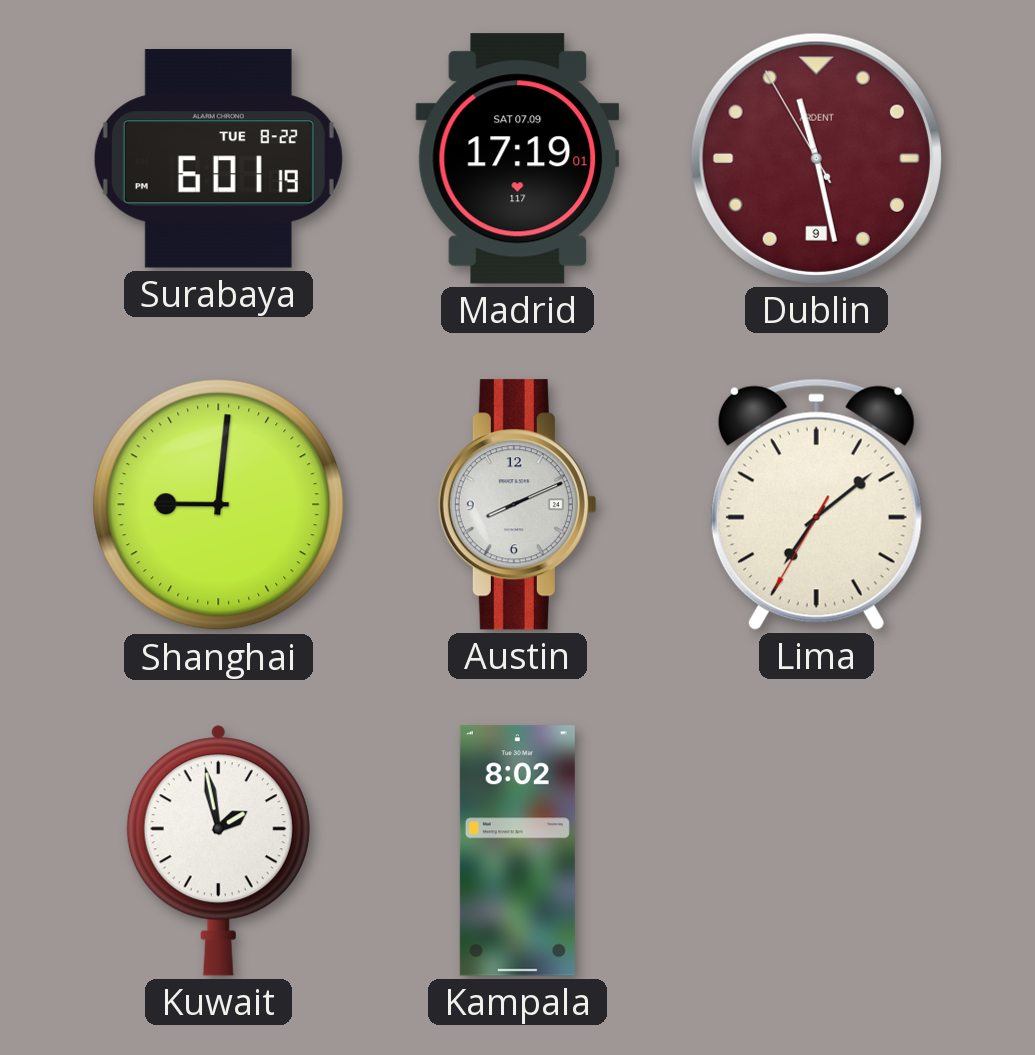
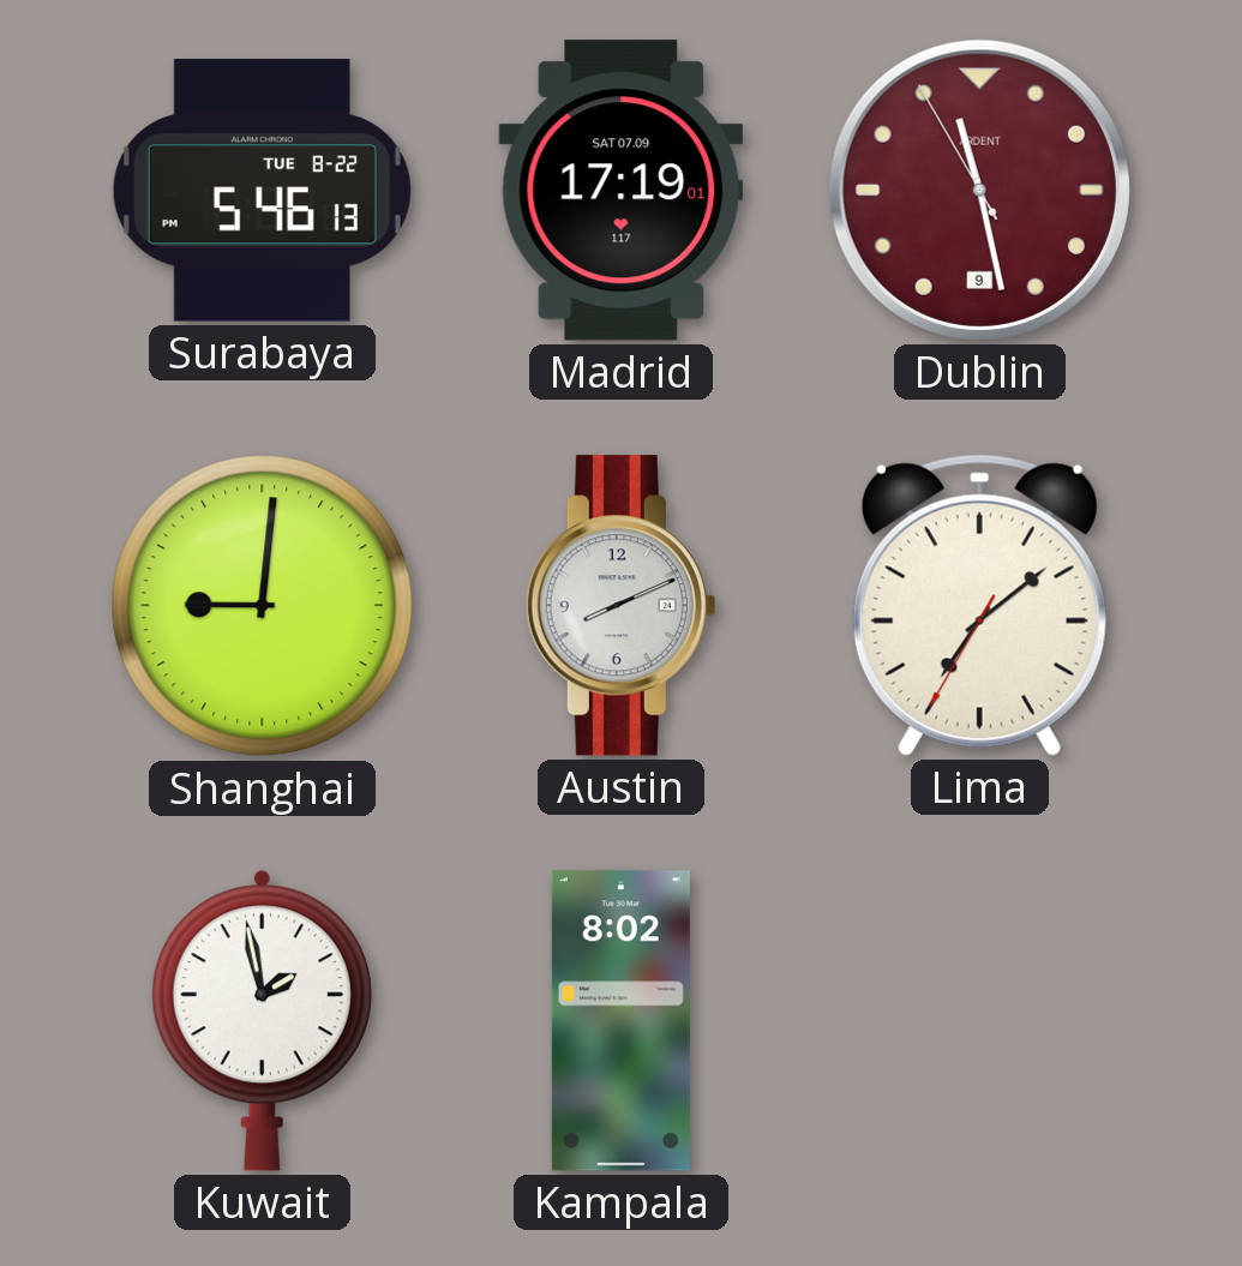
Surabaya: 6:01 -> 5:46
